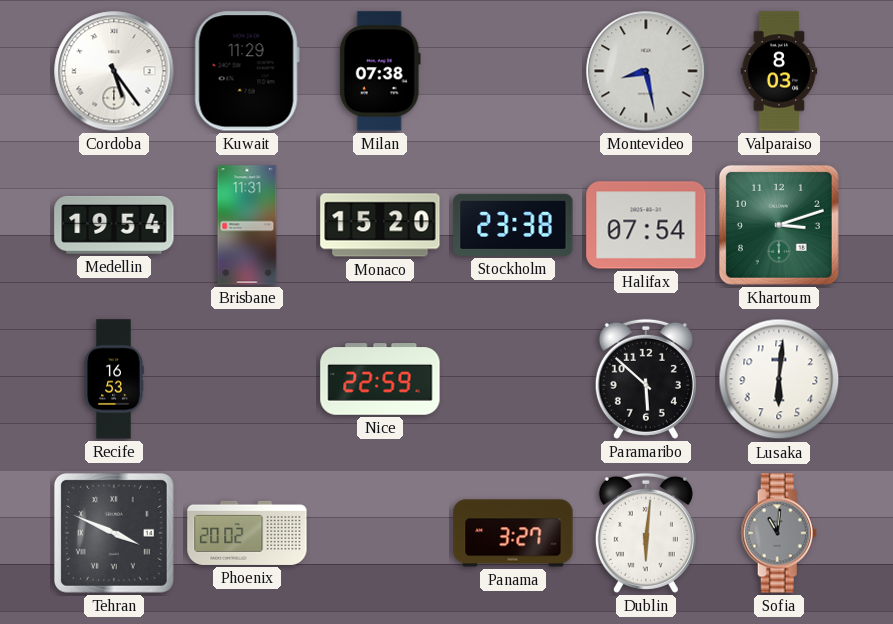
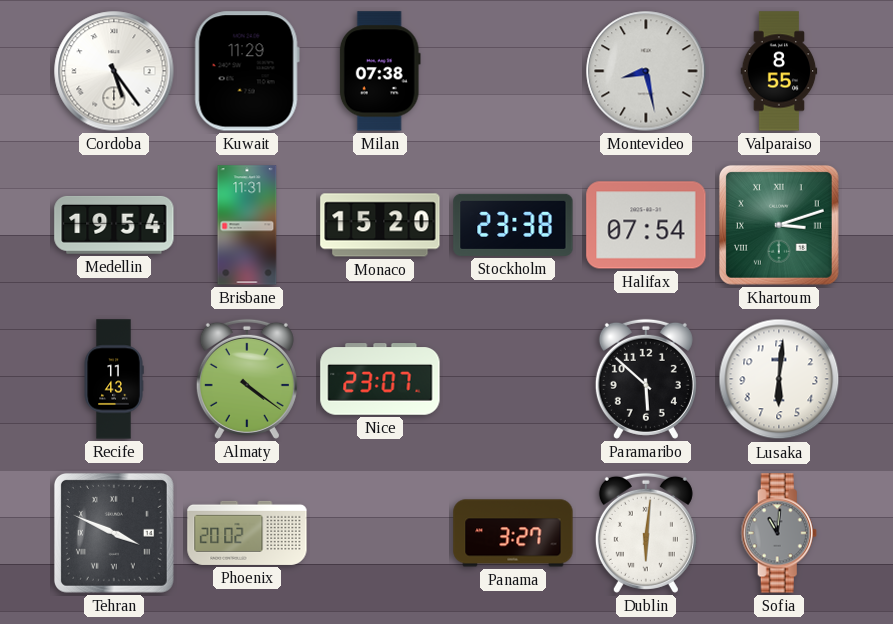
Valparaiso: 8:03 -> 8:55
Khartoum numerals: Arabic -> Roman
Recife: 16:53 -> 11:43
Almaty: none -> 4:21
Nice: 22:59 -> 23:07
